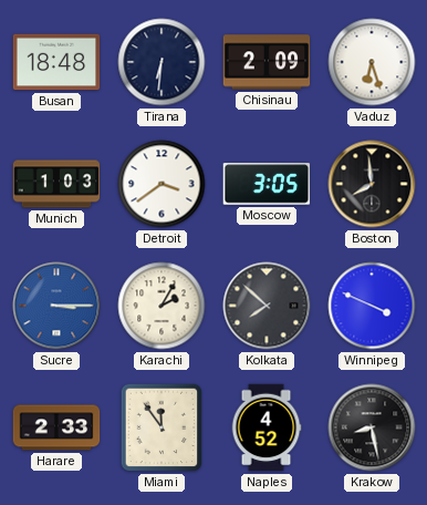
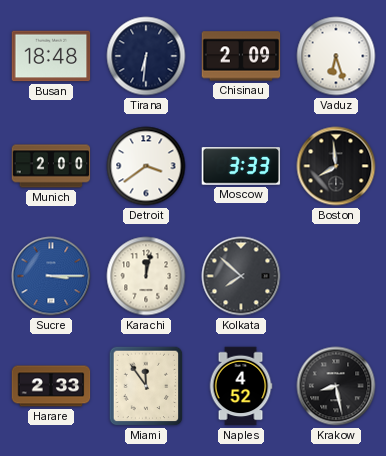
Munich: 1:03 -> 2:00
Moscow: 3:05 -> 3:33
Karachi: 2:05 -> 12:02
Winnipeg: 3:49 -> none
